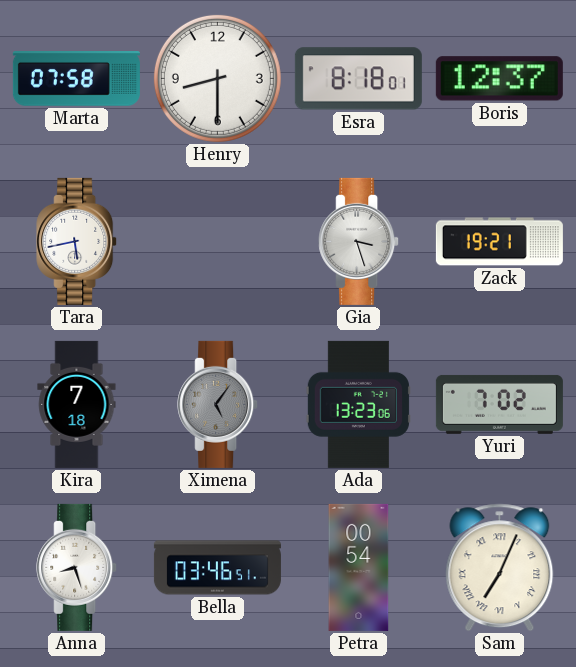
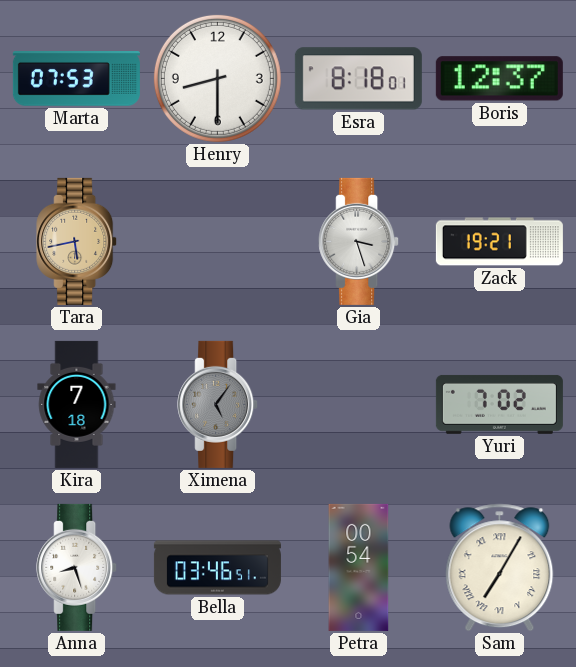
Marta: 07:58 -> 07:53
Tara dial: white -> champagne
Ada: 13:23 -> none
Sam: 7:04 -> 7:05
